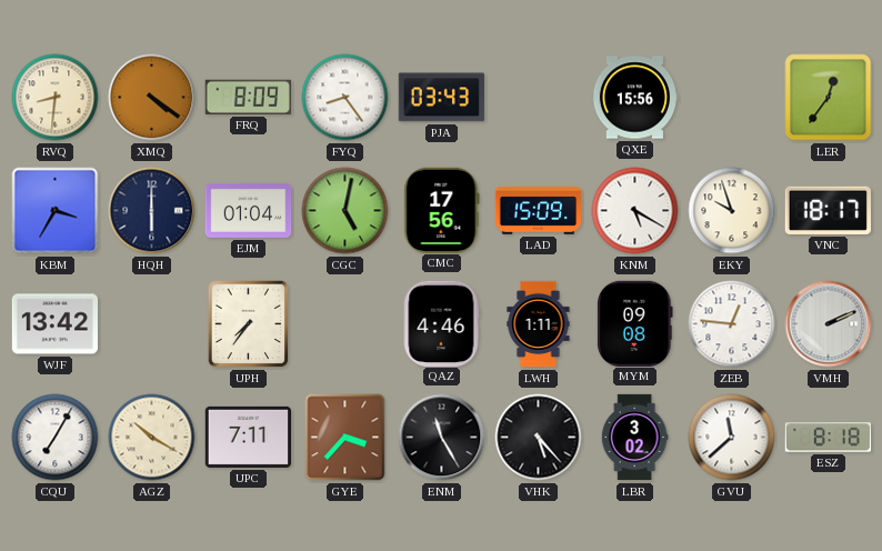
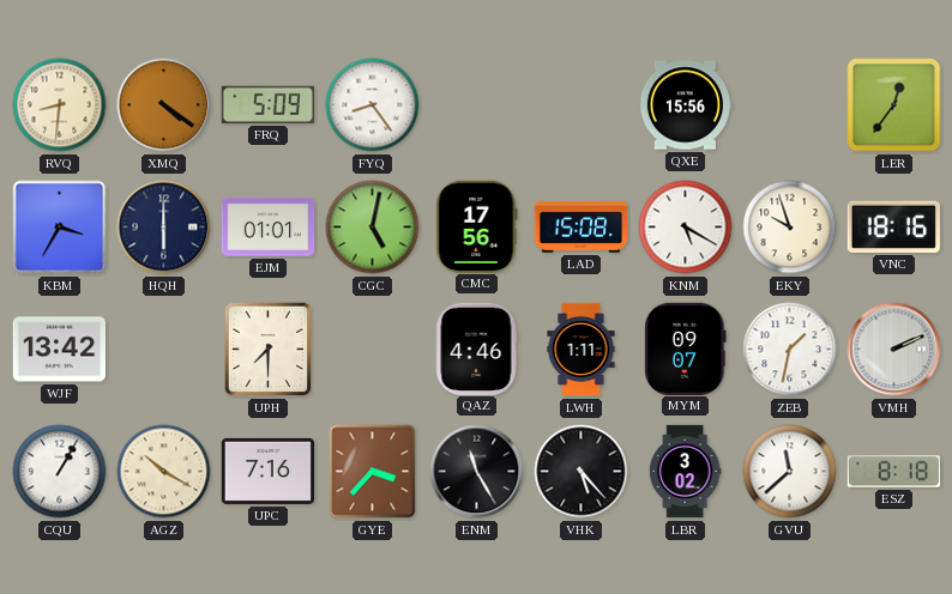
FRQ: 8:09 -> 5:09
PJA: 03:43 -> none
EJM: 01:04 -> 01:01
LAD: 15:09 -> 15:08
VNC: 18:17 -> 18:16
UPH: 7:36 -> 7:30
MYM: 09:08 -> 09:07
ZEB: 12:46 -> 1:32
CQU: 7:05 -> 1:05
UPC: 7:11 -> 7:16
